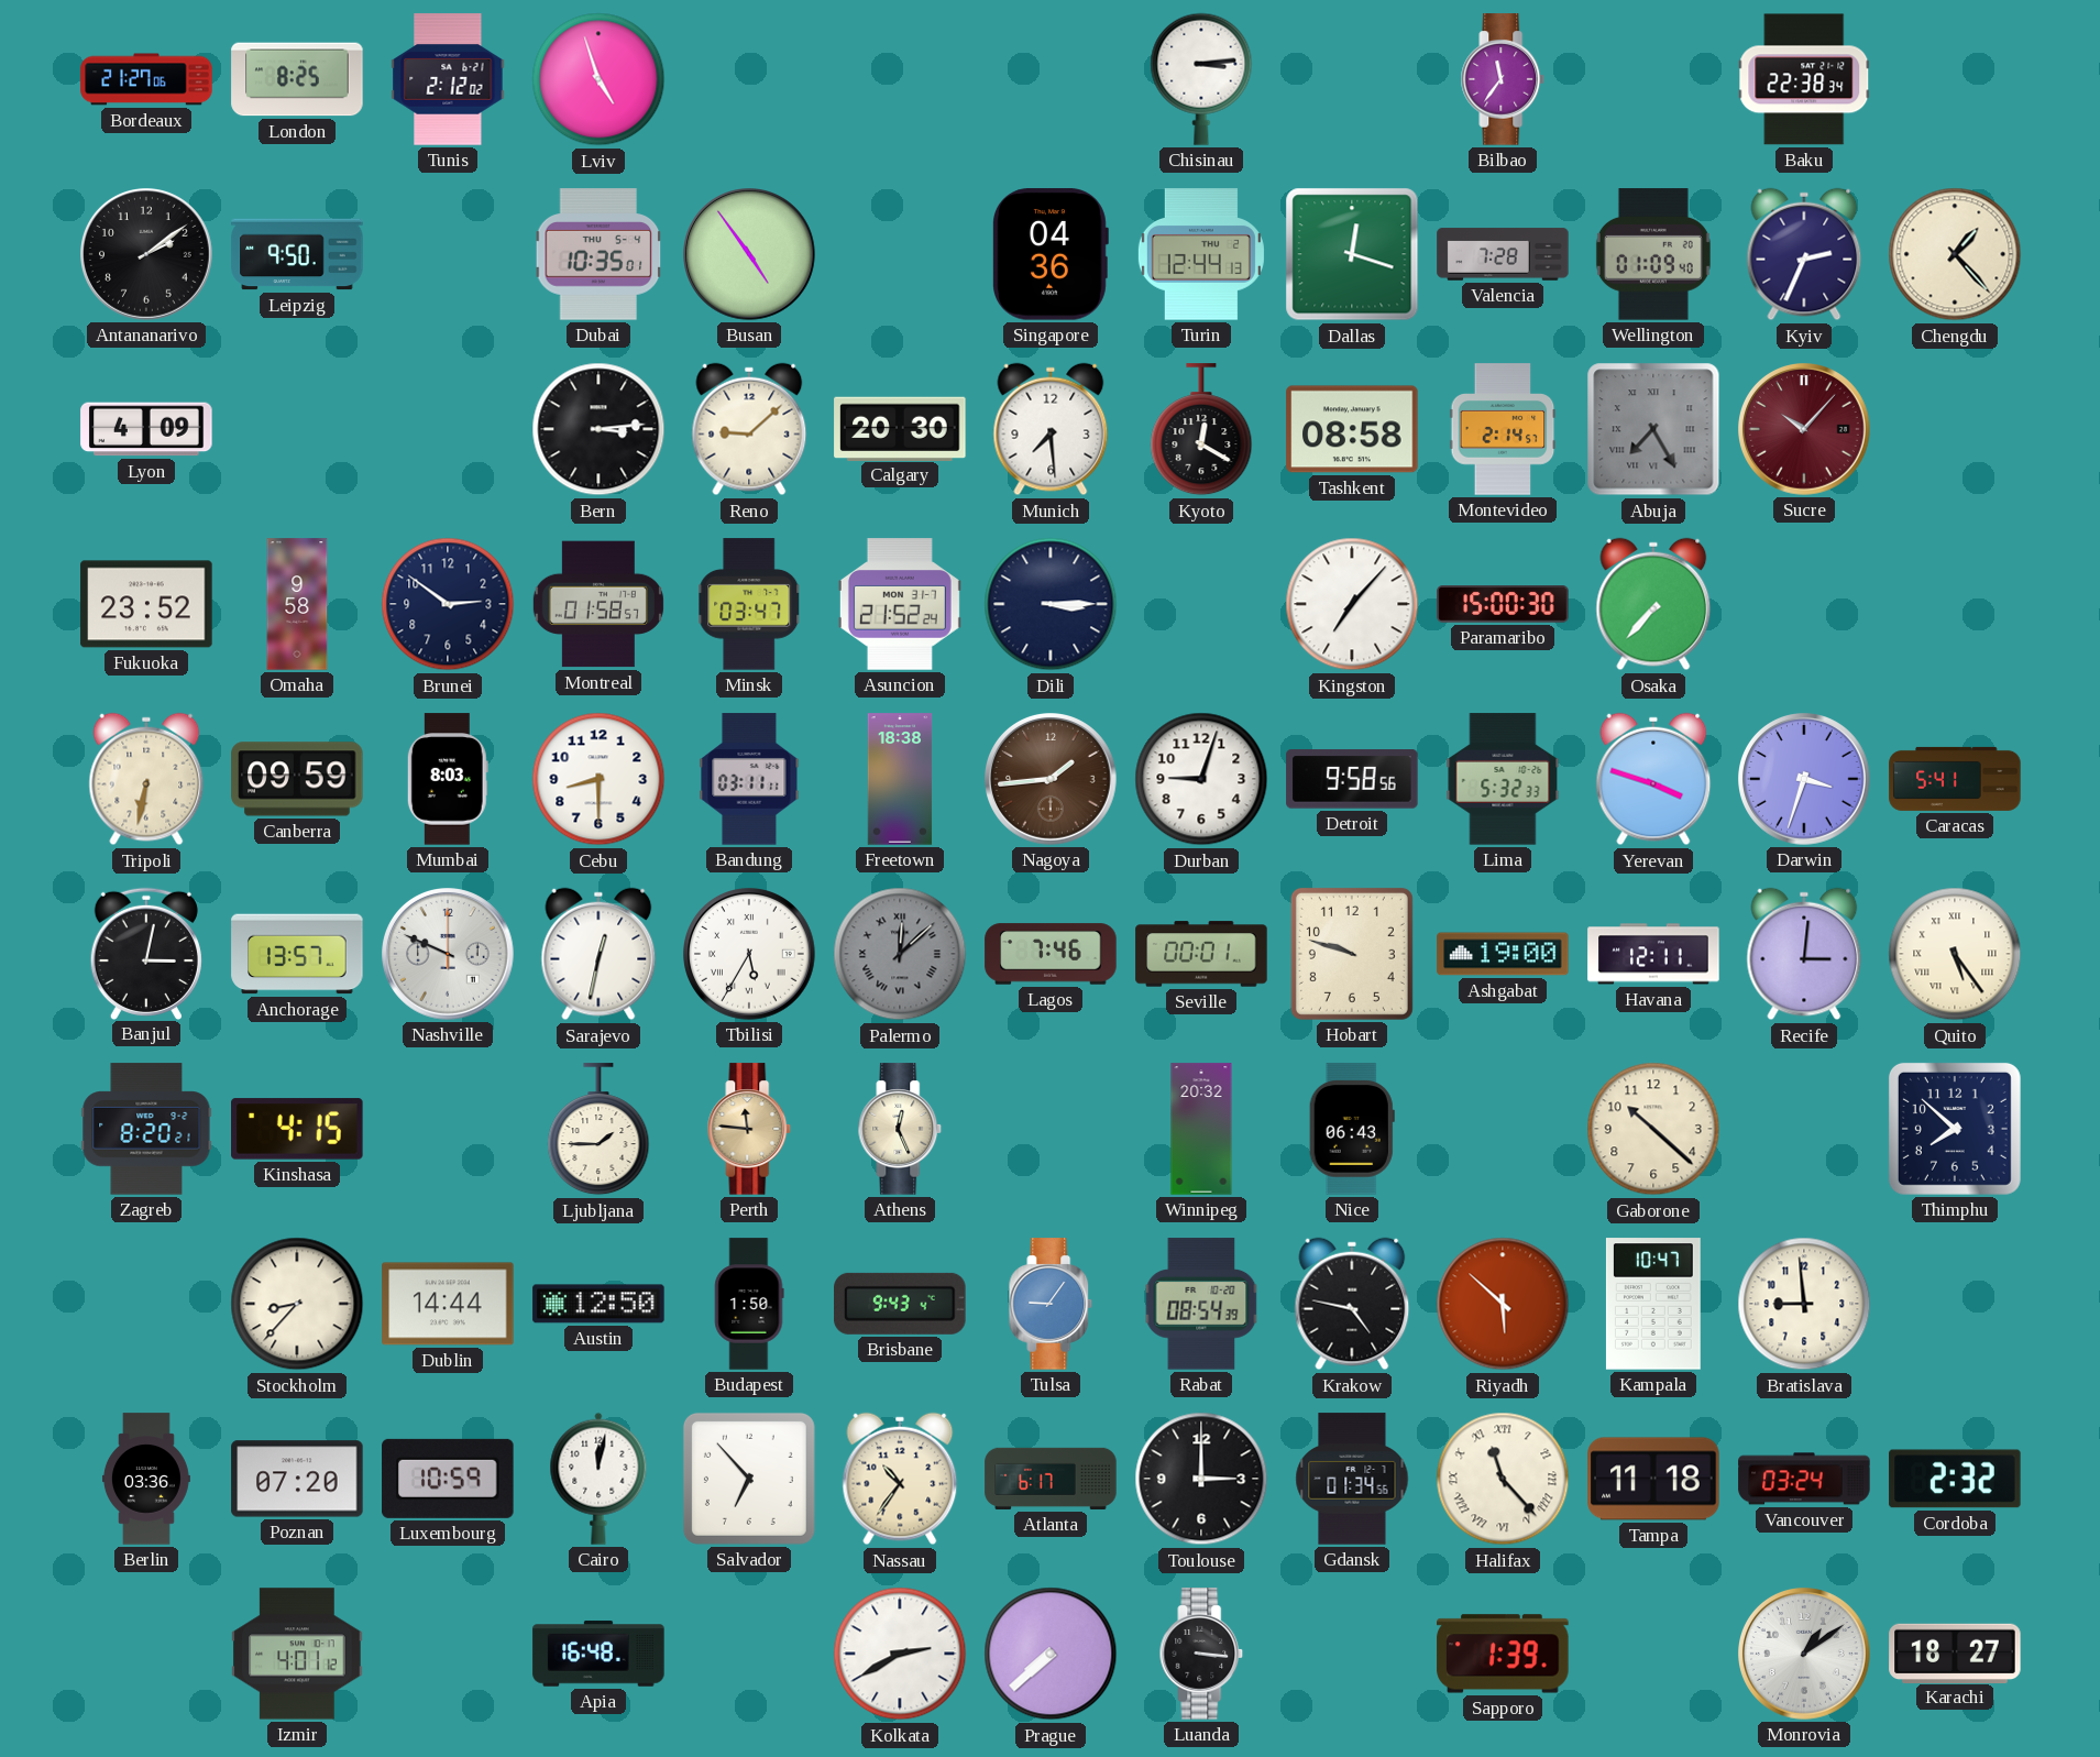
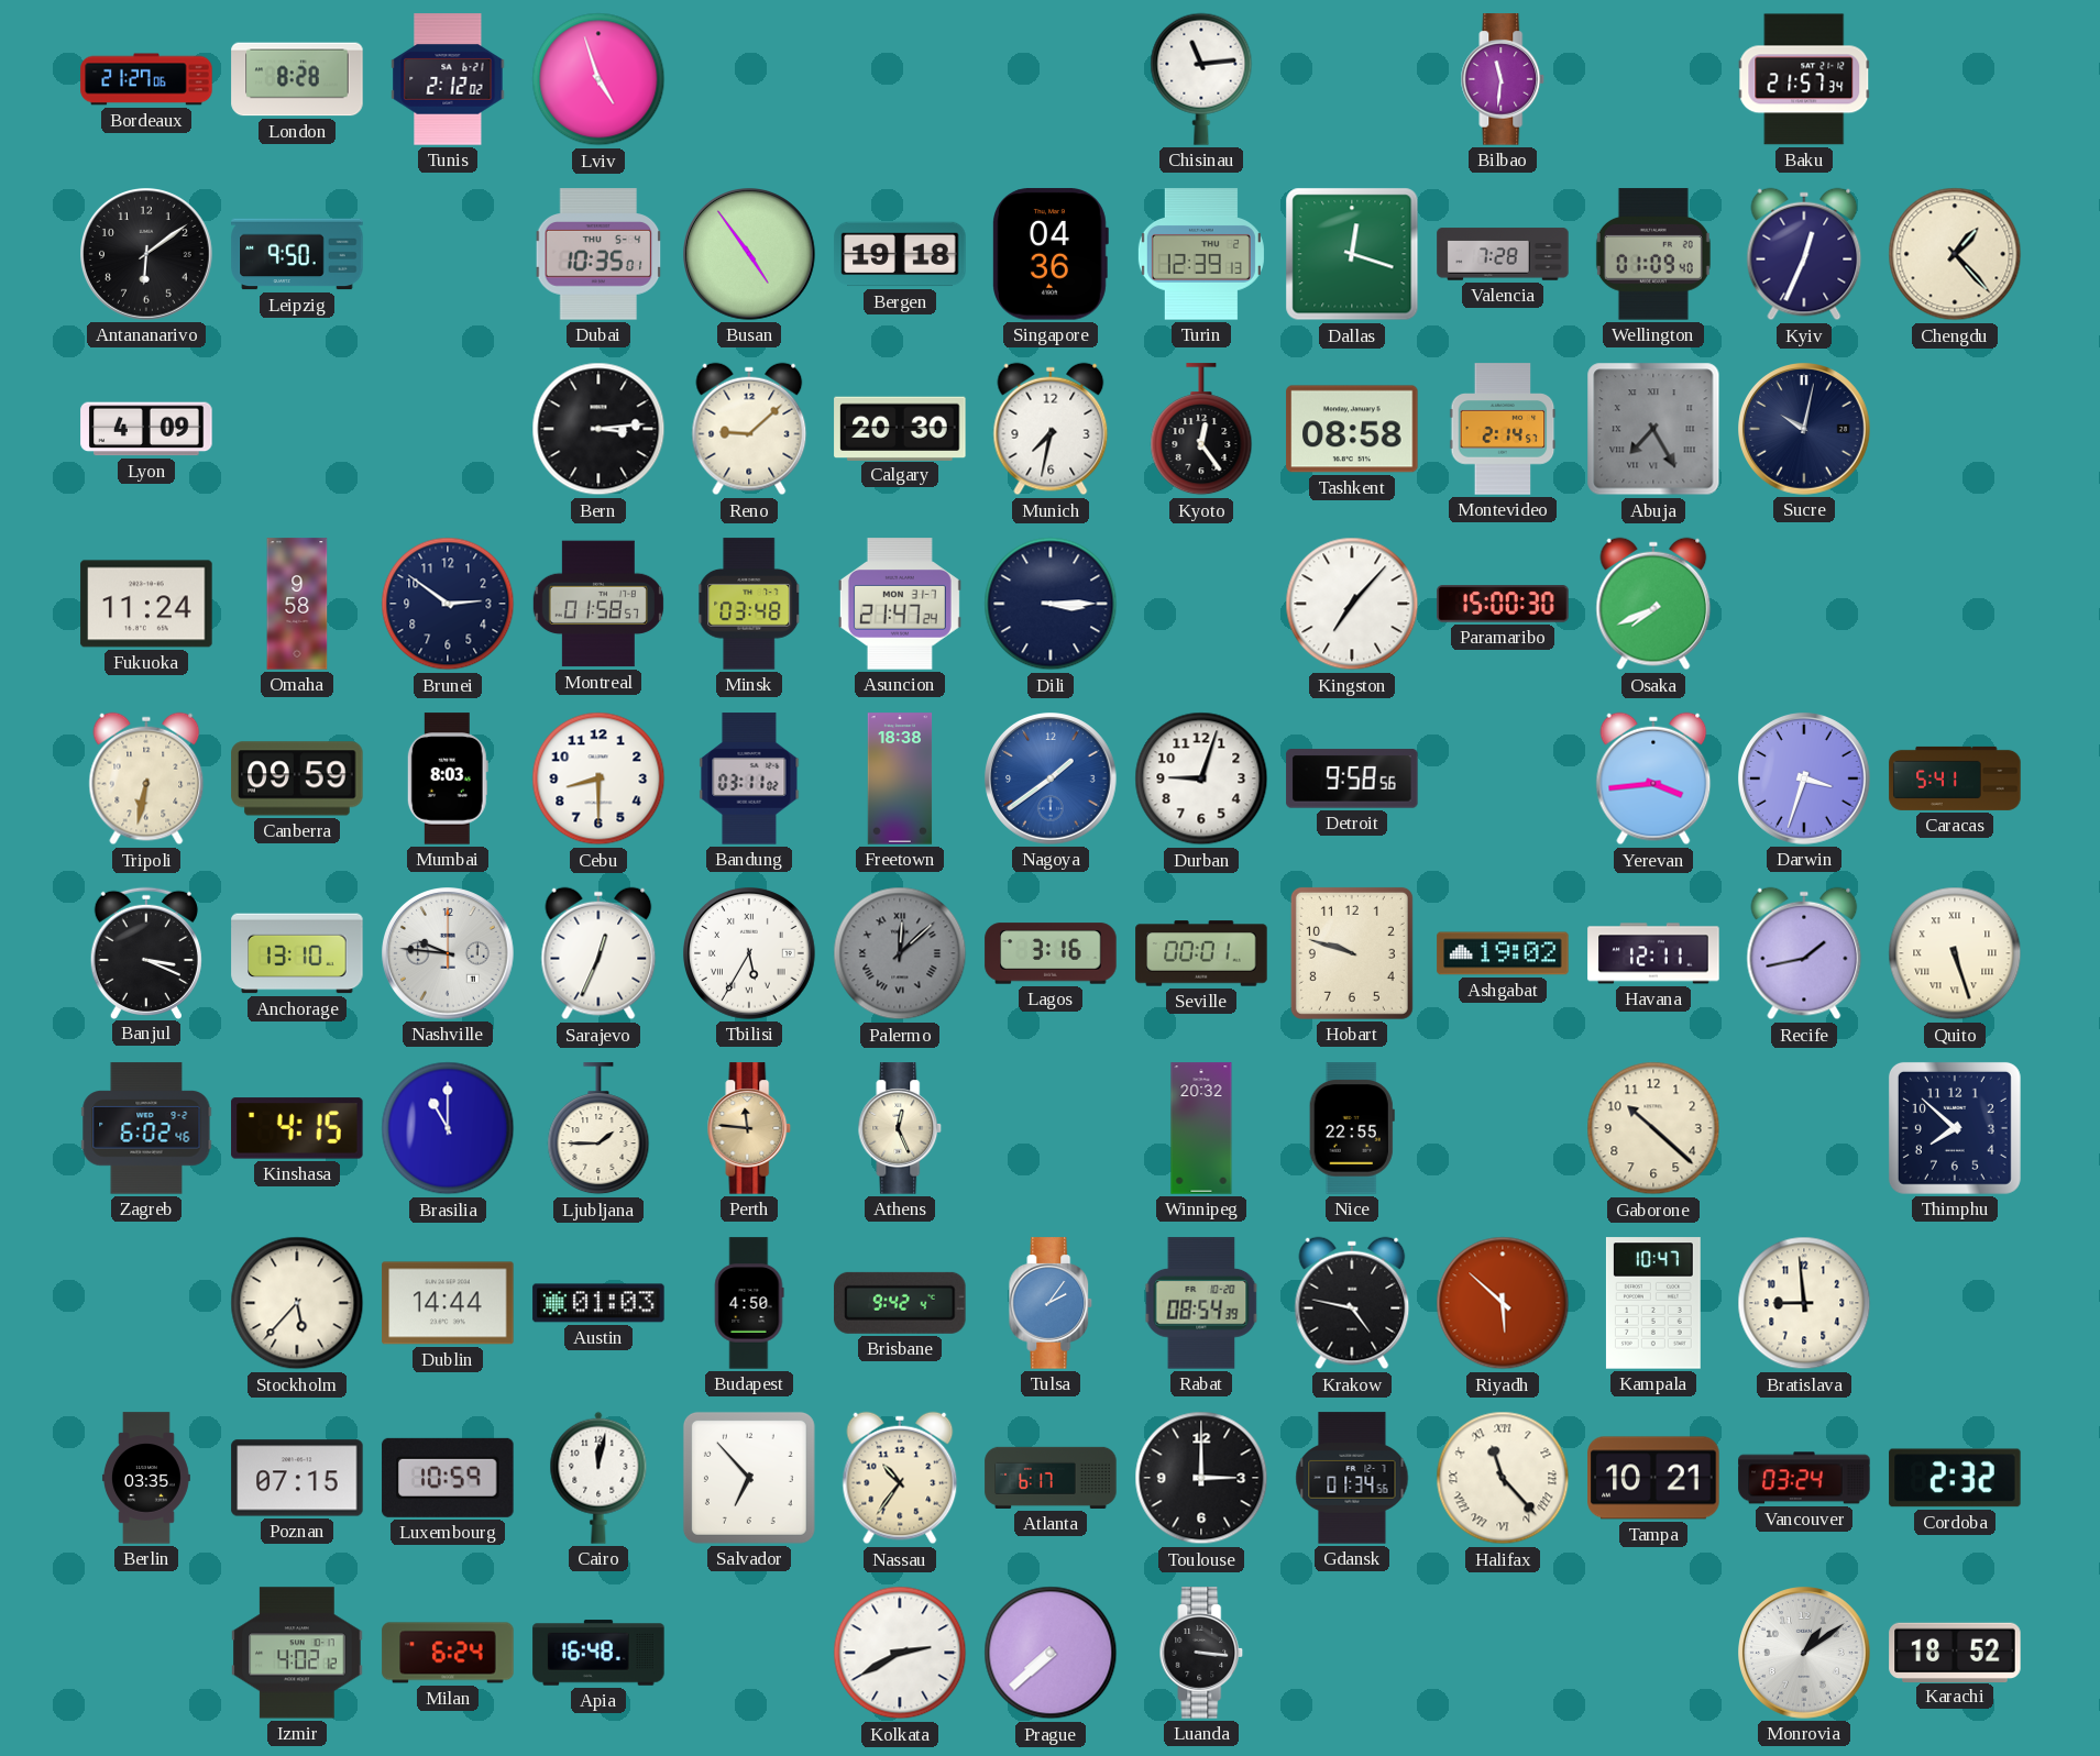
London: 8:25 -> 8:28
Chisinau: 3:14 -> 11:14
Bilbao: 11:36 -> 11:31
Baku: 22:38 -> 21:57
Antananarivo: 2:09 -> 6:09
Bergen: none -> 19:18
Turin: 12:44 -> 12:39
Kyiv: 2:34 -> 12:34
Munich: 7:29 -> 7:32
Kyoto: 12:20 -> 12:24
Sucre: 10:07 -> 10:02
Sucre dial: burgundy -> navy
Fukuoka: 23:52 -> 11:24
Minsk: 03:47 -> 03:48
Asuncion: 21:52 -> 21:47
Osaka: 7:37 -> 7:41
Bandung: 03:11:11 -> 03:11:02
Nagoya: 1:44 -> 1:39
Nagoya dial: brown -> blue
Lima: 5:32 -> none
Yerevan: 3:48 -> 3:44
Banjul: 3:02 -> 3:19
Anchorage: 13:57 -> 13:10
Nashville: 9:49 -> 9:46
Sarajevo: 12:32 -> 12:34
Lagos: 7:46 -> 3:16
Ashgabat: 19:00 -> 19:02
Recife: 3:01 -> 1:43
Quito: 5:24 -> 5:27
Zagreb: 8:20 -> 6:02
Brasilia: none -> 11:00
Nice: 06:43 -> 22:55
Stockholm: 8:37 -> 5:37
Austin: 12:50 -> 01:03
Budapest: 1:50 -> 4:50
Brisbane: 9:43 -> 9:42
Tulsa: 9:06 -> 2:06
Berlin: 03:36 -> 03:35
Poznan: 07:20 -> 07:15
Tampa: 11:18 -> 10:21
Izmir: 4:01 -> 4:02
Milan: none -> 6:24
Sapporo: 1:39 -> none
Karachi: 18:27 -> 18:52
